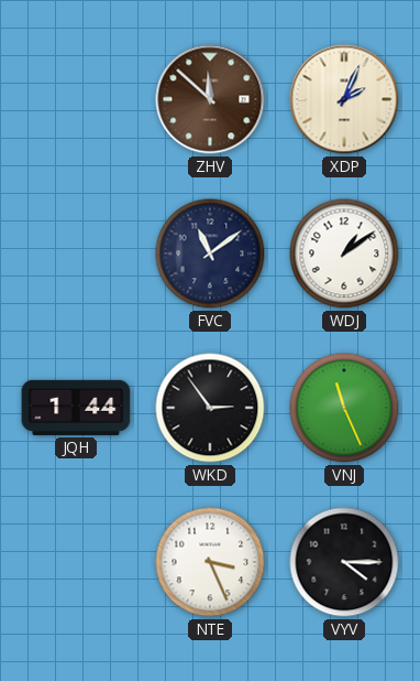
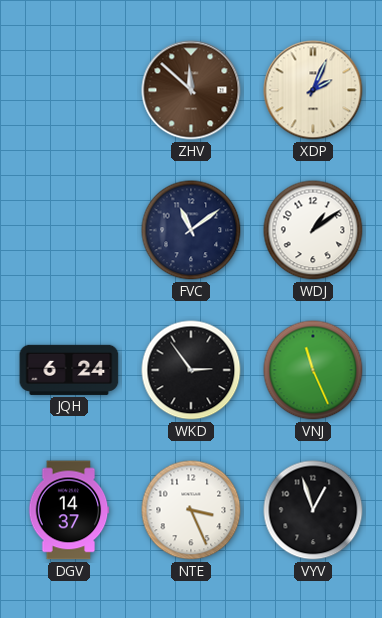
JQH: 1:44 -> 6:24
DGV: none -> 14:37
VYV: 4:15 -> 12:57
